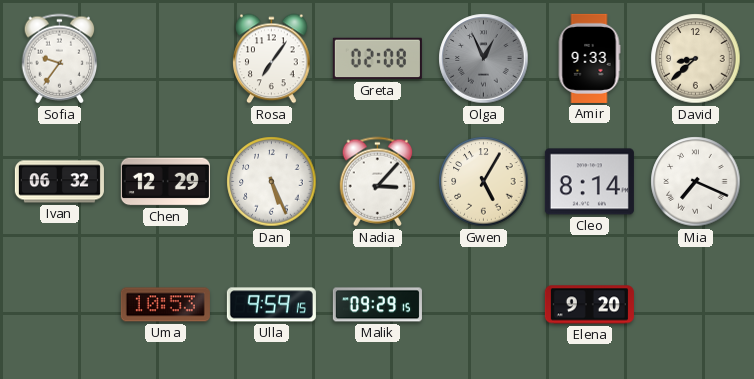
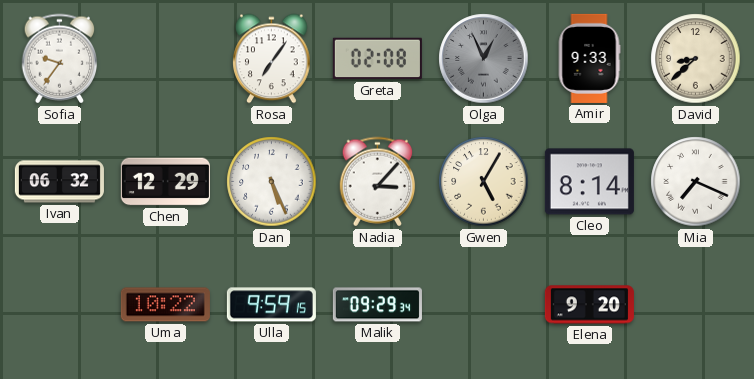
Uma: 10:53 -> 10:22
Malik: 09:29:15 -> 09:29:34
